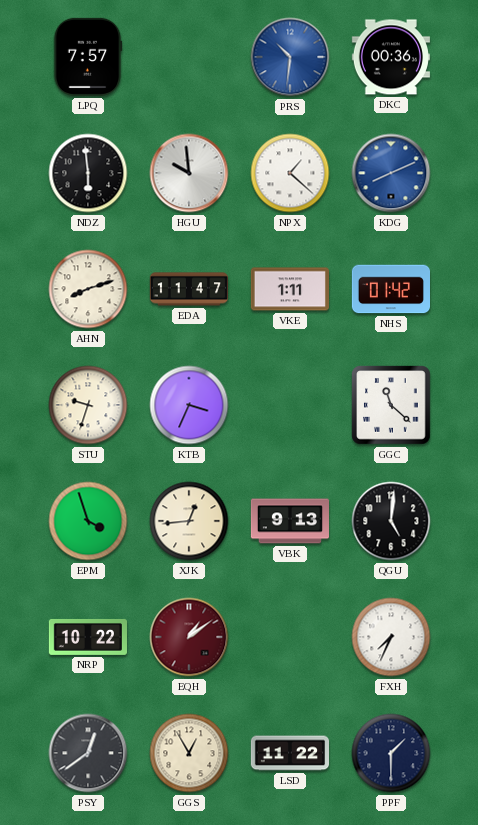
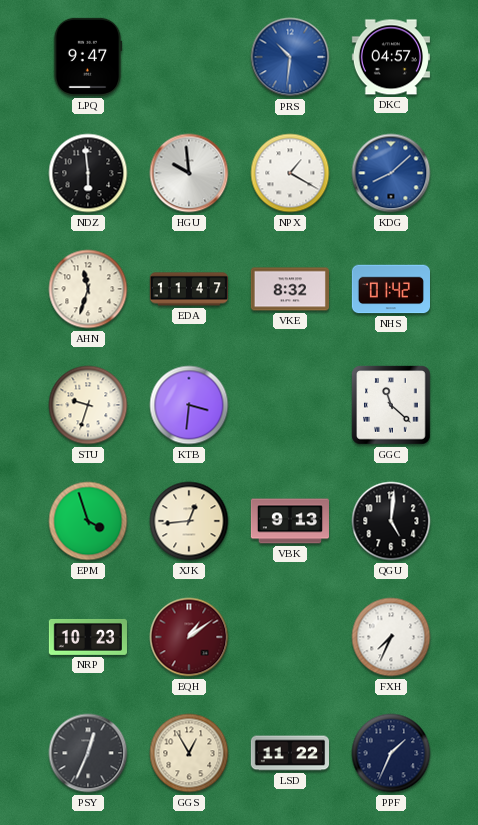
LPQ: 7:57 -> 9:47
DKC: 00:36 -> 04:57
NPX: 1:22 -> 1:20
KDG: 8:11 -> 8:08
AHN: 8:12 -> 11:33
VKE: 1:11 -> 8:32
KTB: 3:34 -> 3:31
NRP: 10:22 -> 10:23
PSY: 12:39 -> 12:34
PPF: 1:30 -> 1:34
